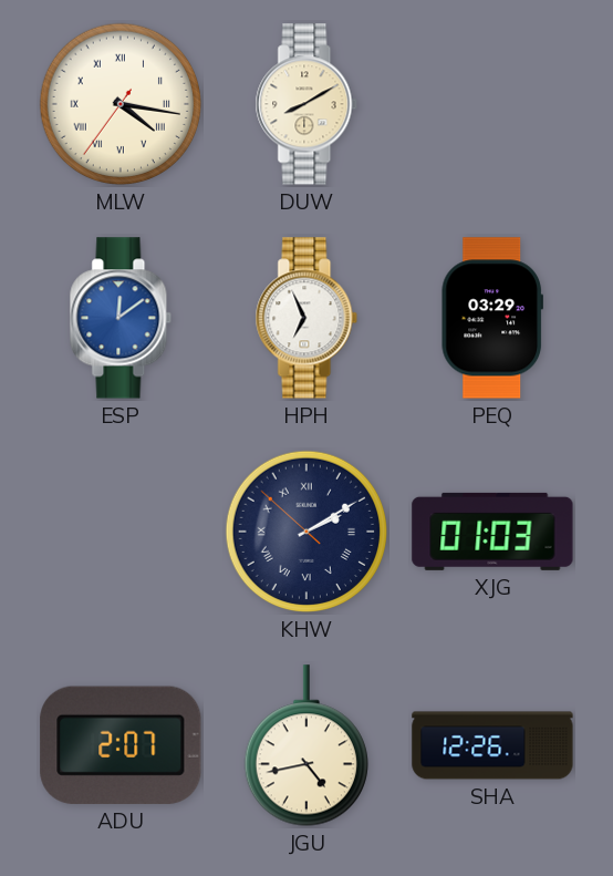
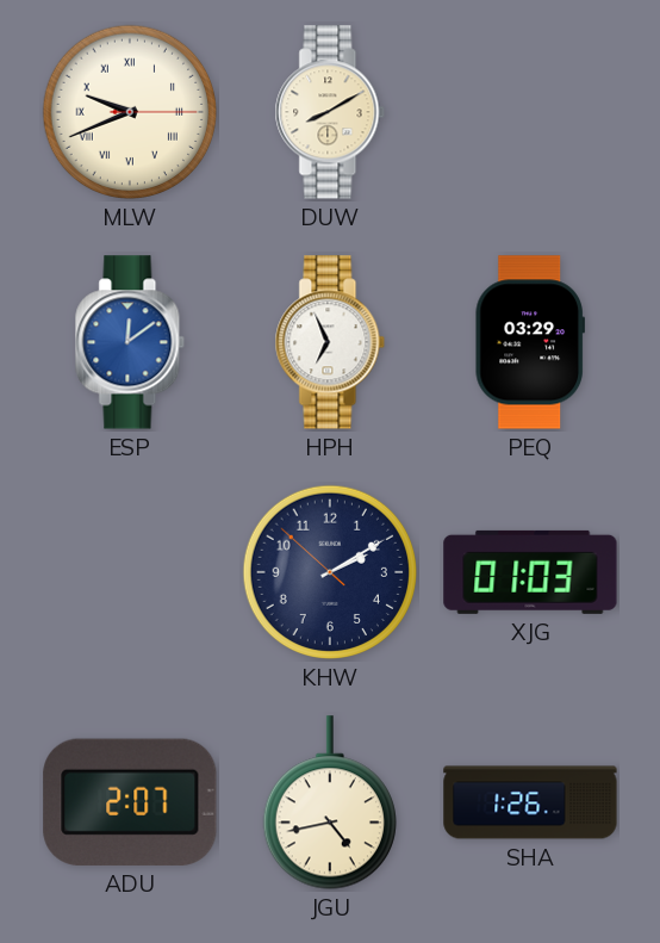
MLW: 4:16 -> 9:41
KHW numerals: Roman -> Arabic
SHA: 12:26 -> 1:26
